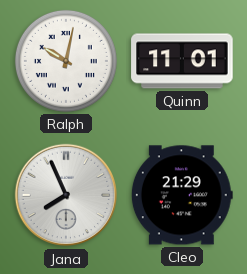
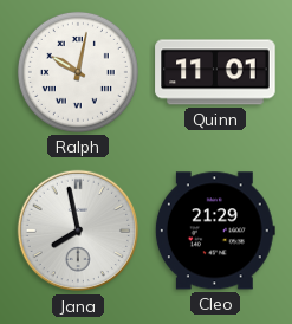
Jana: 7:56 -> 7:58
